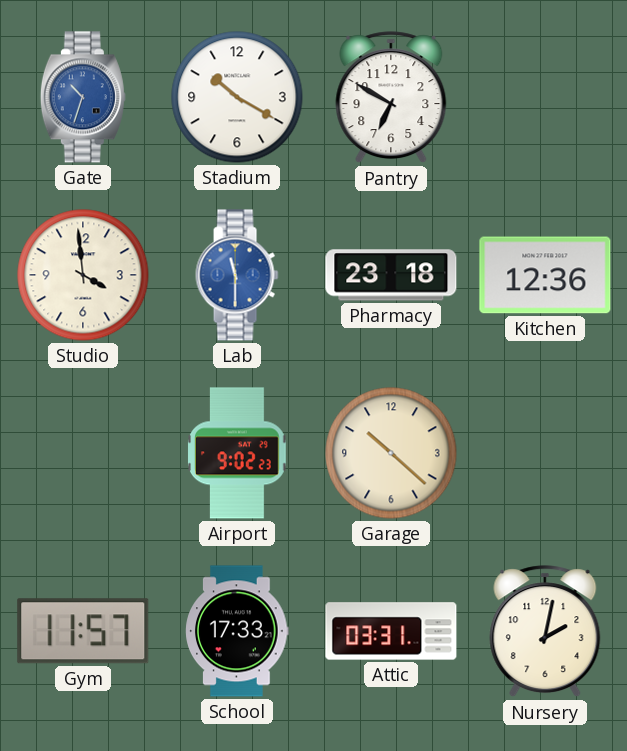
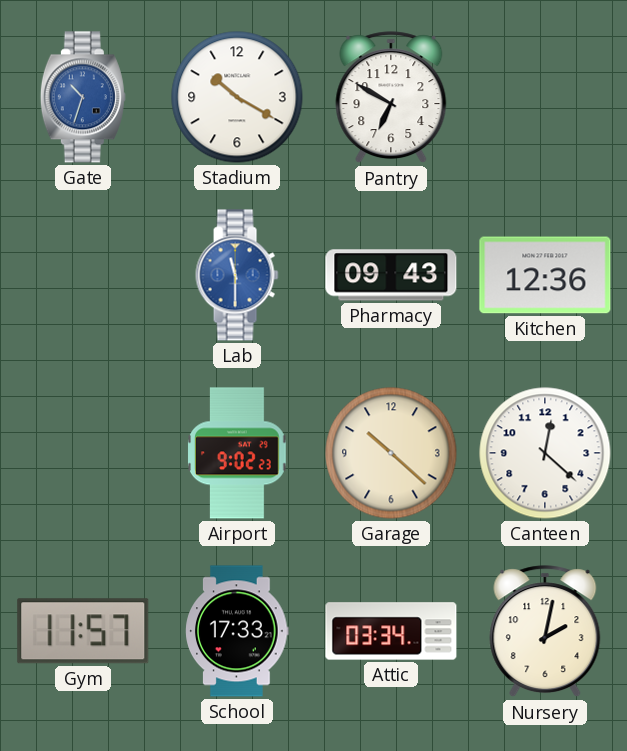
Studio: 3:59 -> none
Pharmacy: 23:18 -> 09:43
Canteen: none -> 12:22
Attic: 03:31 -> 03:34
